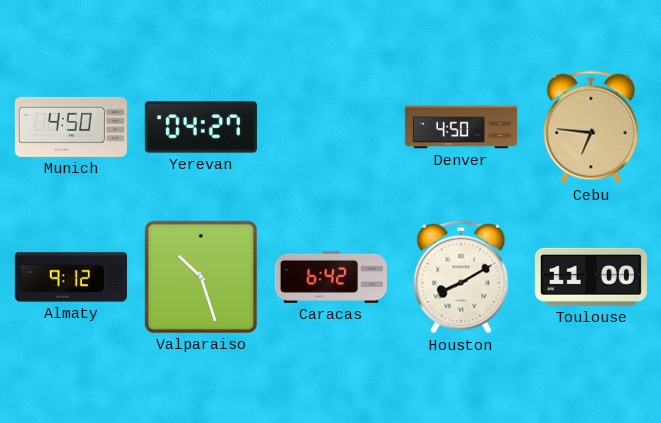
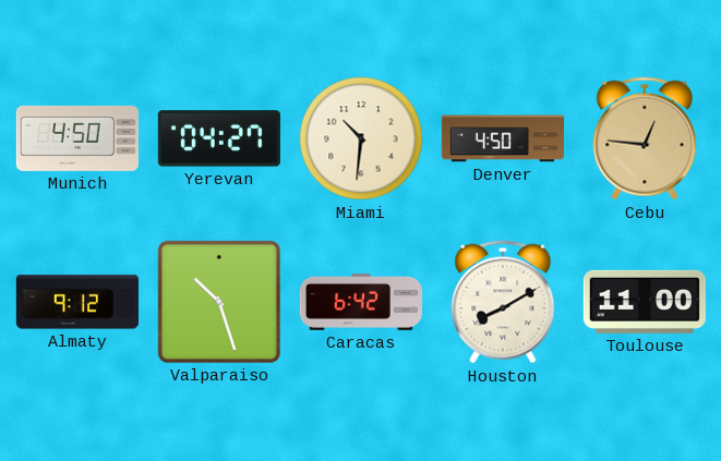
Miami: none -> 10:31
Cebu: 6:46 -> 12:46
